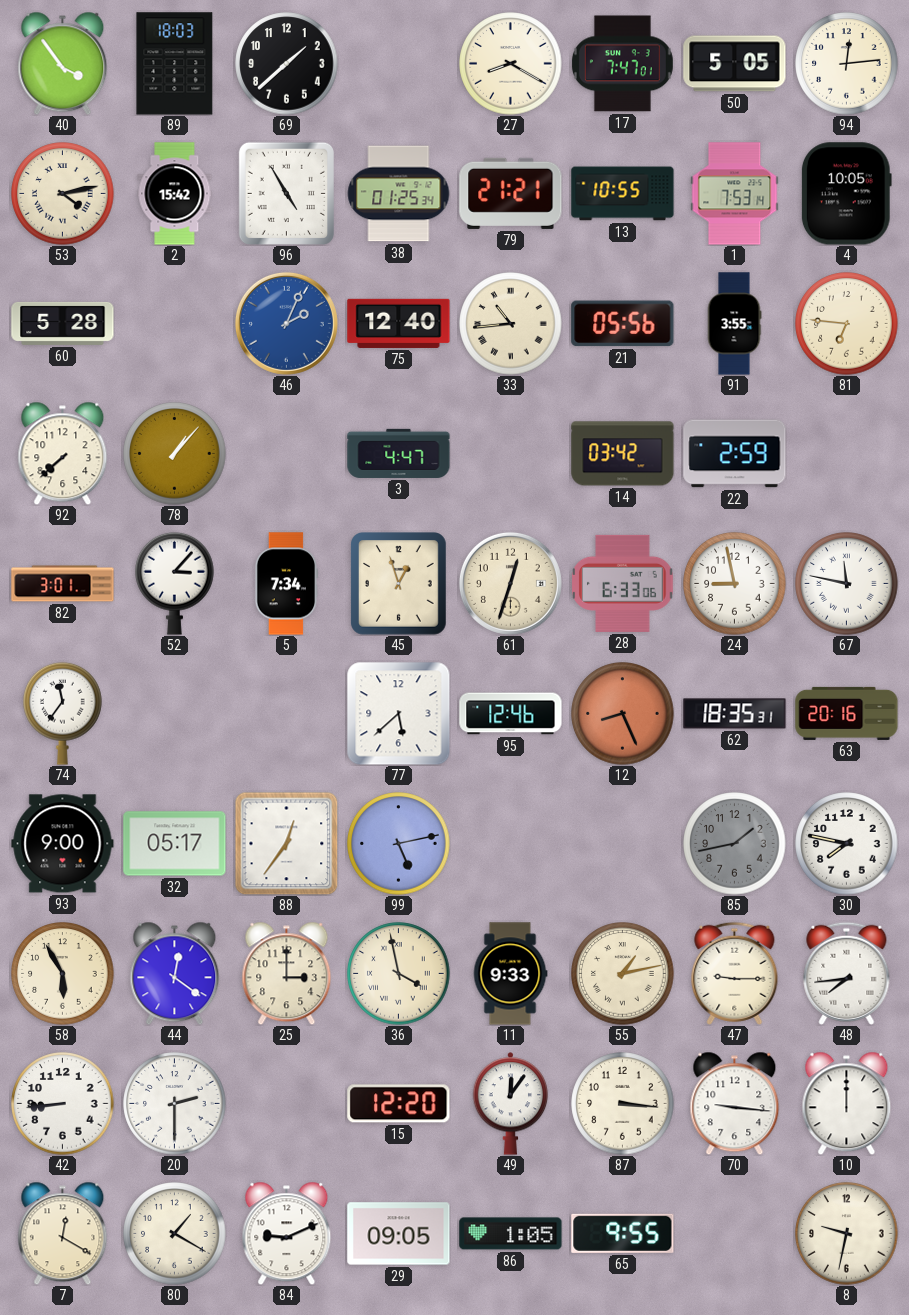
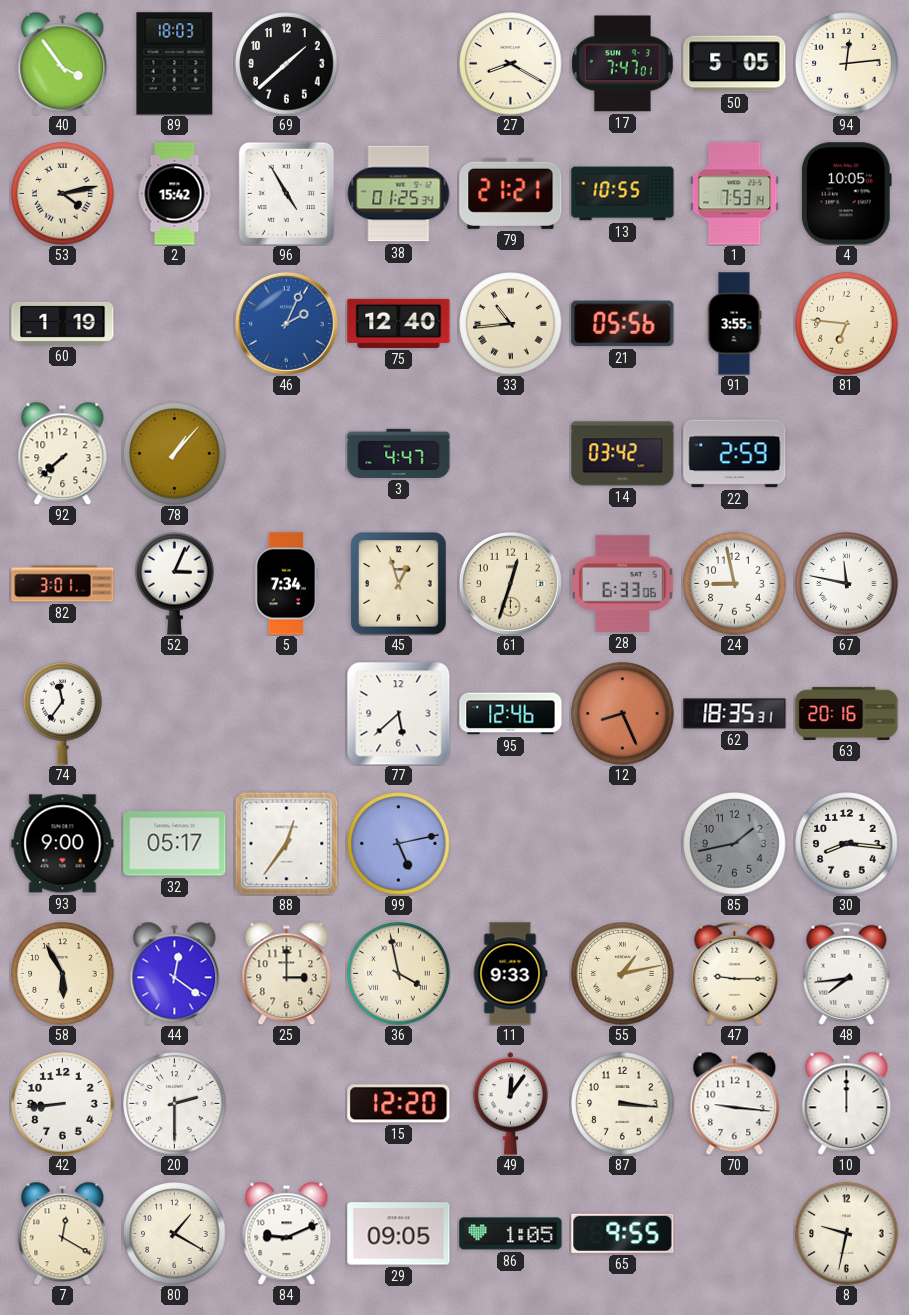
60: 5:28 -> 1:19
52: 3:07 -> 3:04
30: 7:47 -> 8:16
